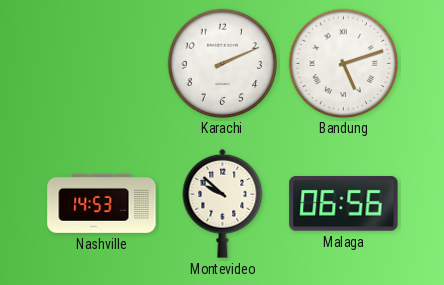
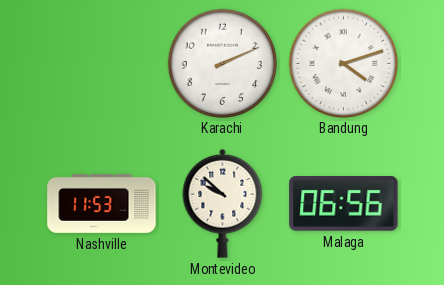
Bandung: 5:12 -> 4:12
Nashville: 14:53 -> 11:53
